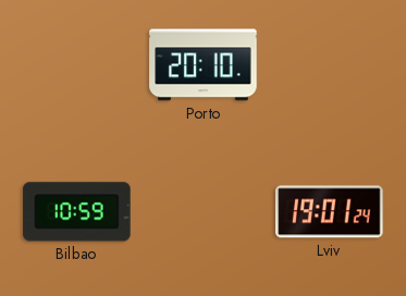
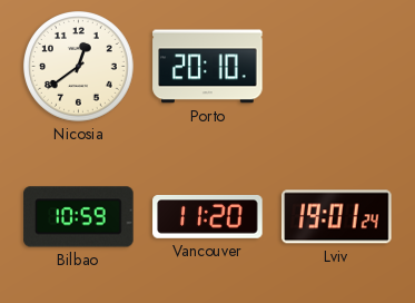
Nicosia: none -> 12:39
Vancouver: none -> 11:20
